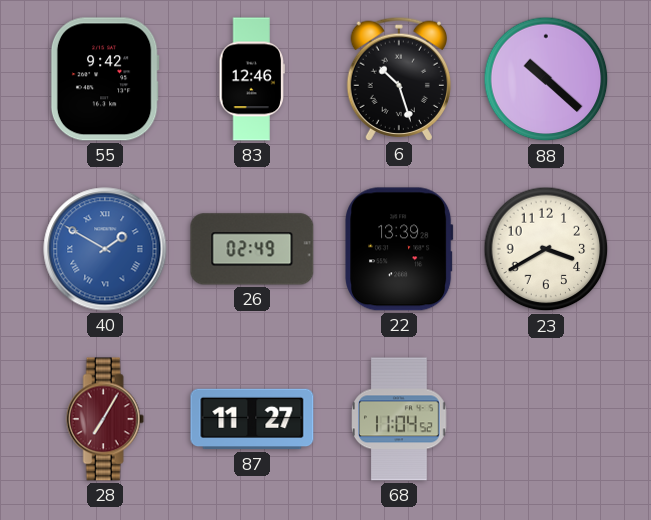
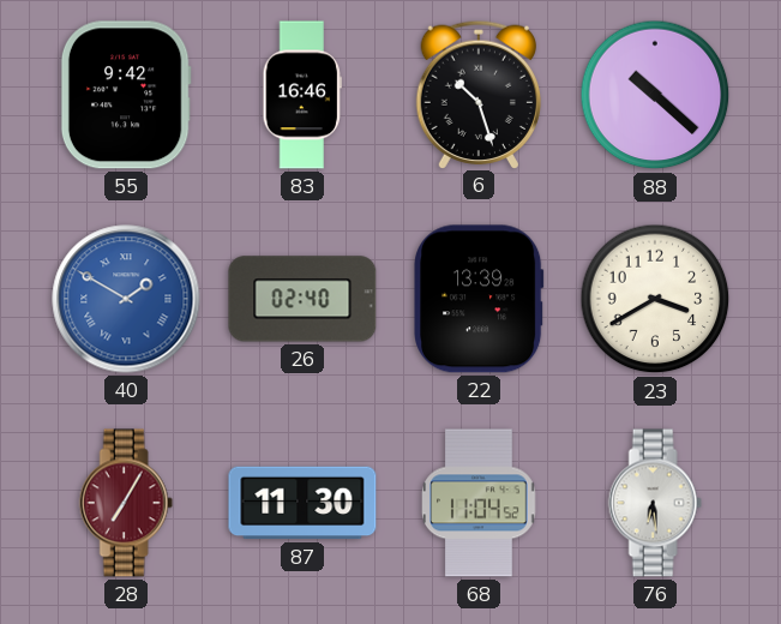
83: 12:46 -> 16:46
26: 02:49 -> 02:40
87: 11:27 -> 11:30
76: none -> 6:29
